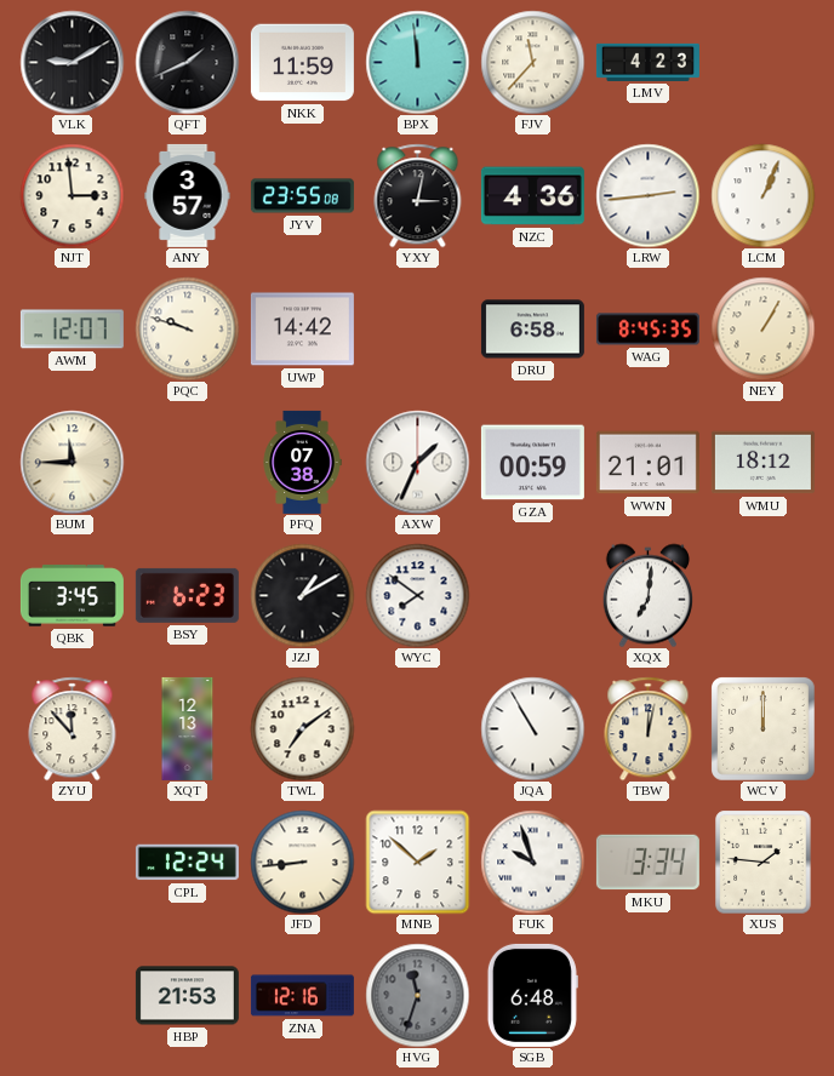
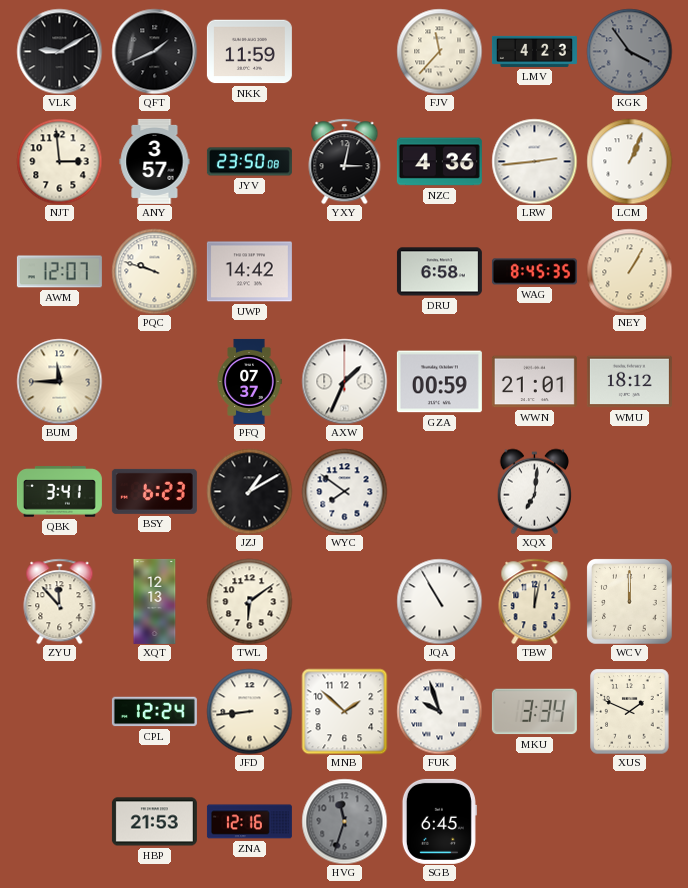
BPX: 11:59 -> none
KGK: none -> 3:54
JYV: 23:55 -> 23:50
PFQ: 07:38 -> 07:37
QBK: 3:45 -> 3:41
TWL: 7:09 -> 6:09
XUS: 1:46 -> 1:49
SGB: 6:48 -> 6:45
